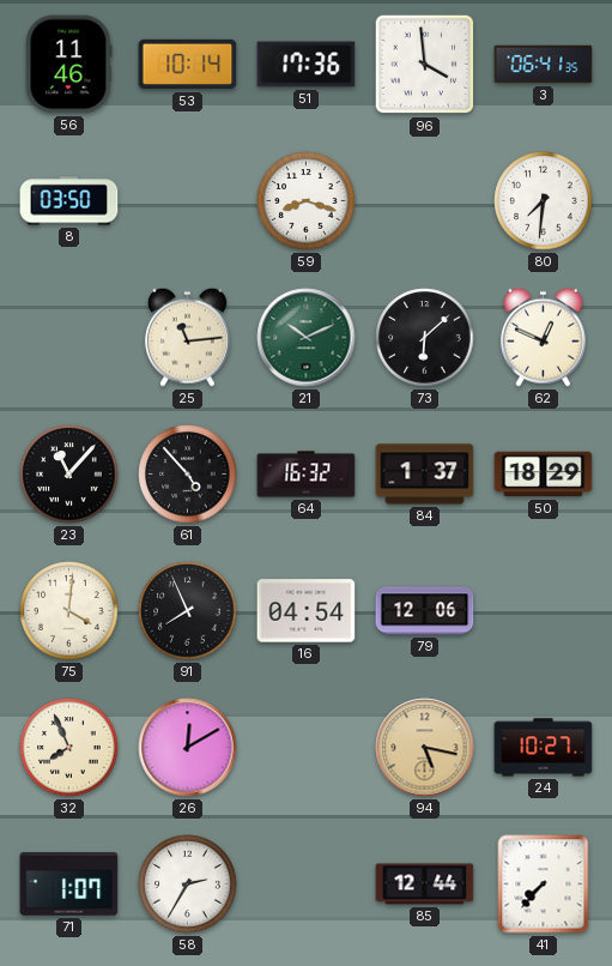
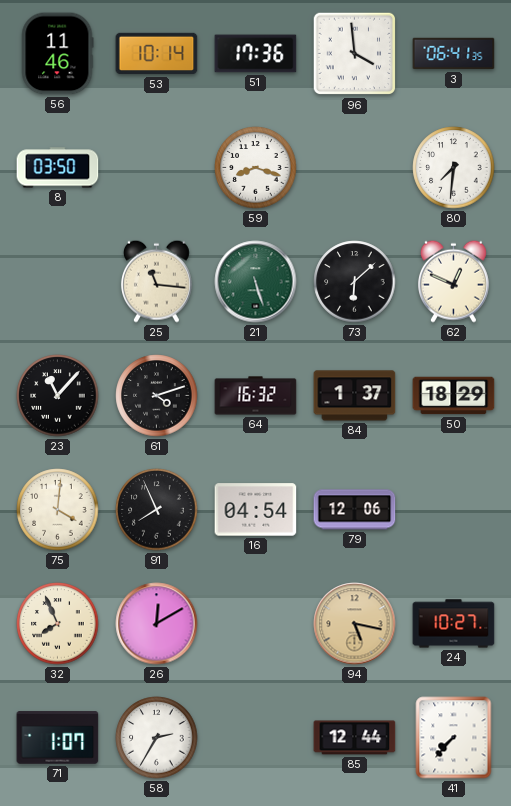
25: 11:14 -> 11:16
21: 10:11 -> 5:27
61: 4:53 -> 4:12
